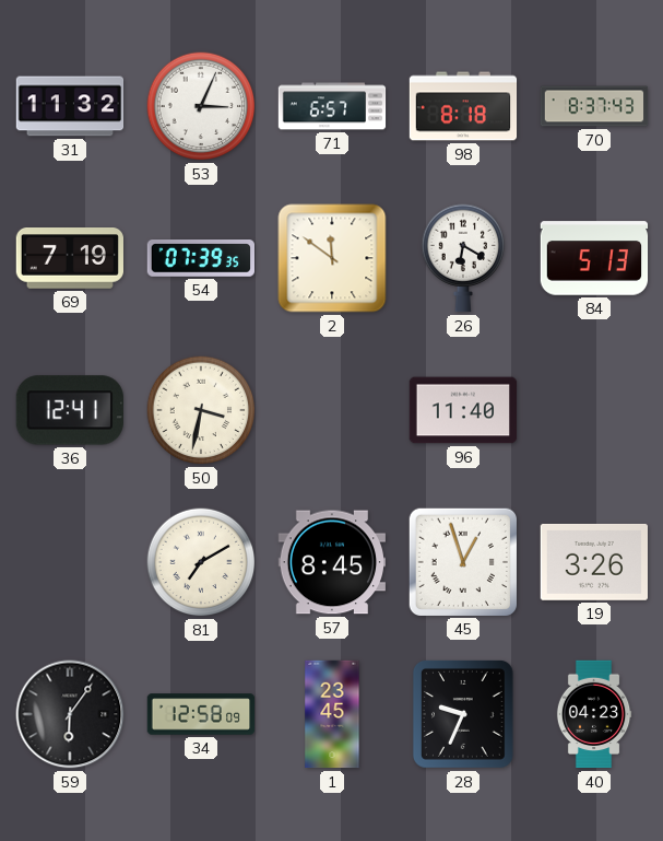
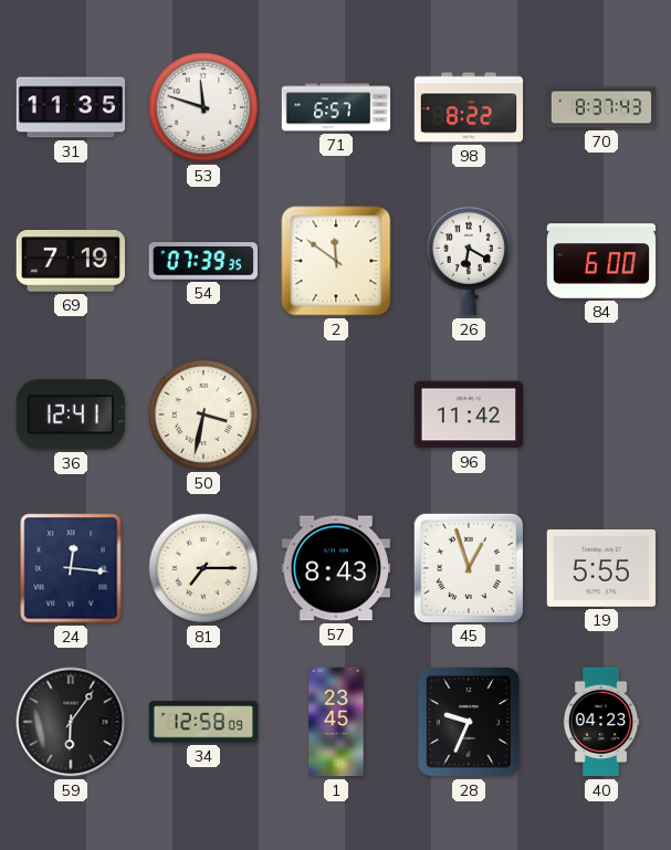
31: 11:32 -> 11:35
53: 3:04 -> 11:48
98: 8:18 -> 8:22
84: 5:13 -> 6:00
96: 11:40 -> 11:42
24: none -> 12:16
81: 7:10 -> 7:15
57: 8:45 -> 8:43
19: 3:26 -> 5:55
